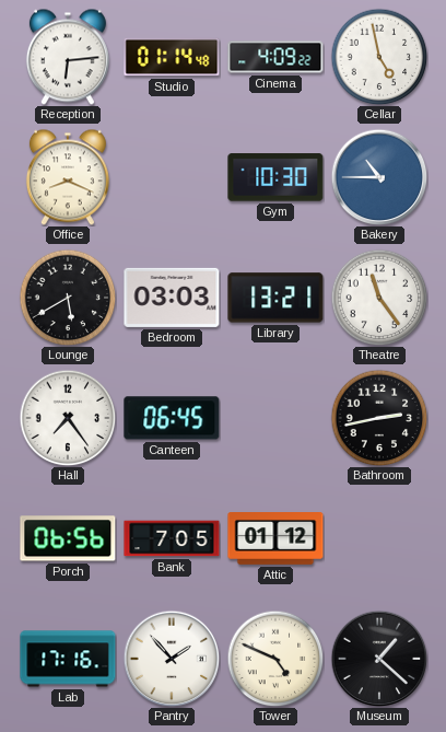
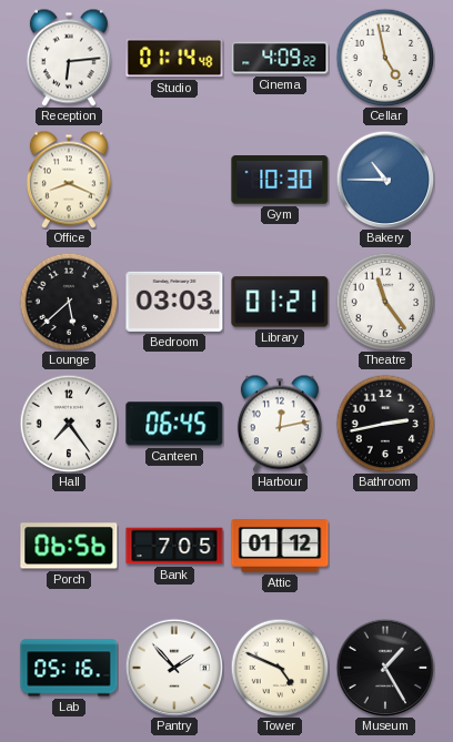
Lounge: 5:40 -> 5:38
Library: 13:21 -> 01:21
Harbour: none -> 12:13
Lab: 17:16 -> 05:16
Museum: 1:22 -> 1:25
